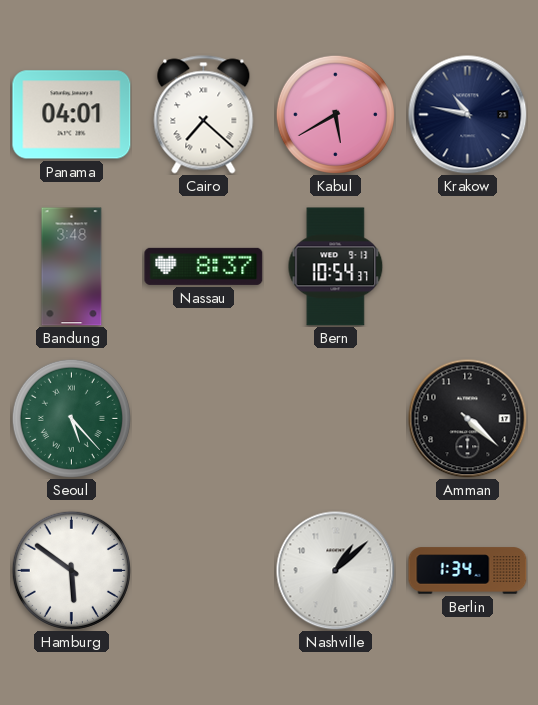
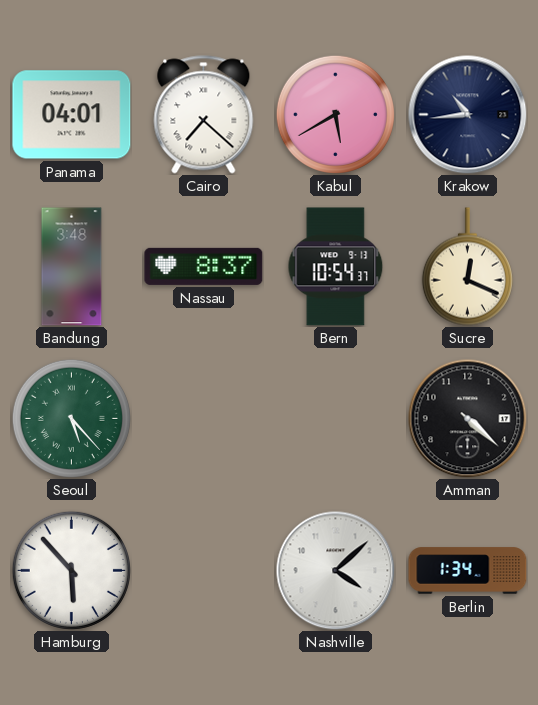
Krakow: 10:47 -> 10:44
Sucre: none -> 12:19
Hamburg: 5:51 -> 5:53
Nashville: 1:08 -> 4:08
